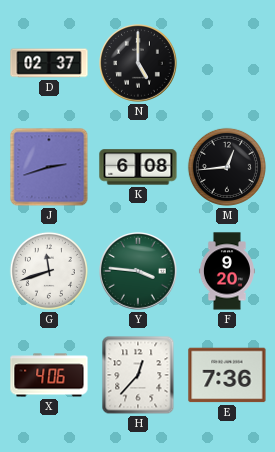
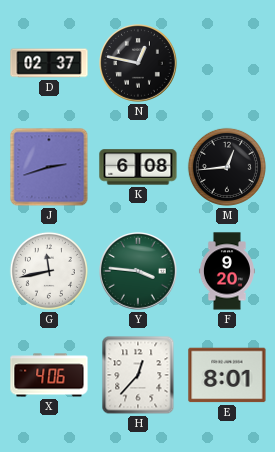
N: 5:00 -> 12:47
G: 11:42 -> 11:43
E: 7:36 -> 8:01
